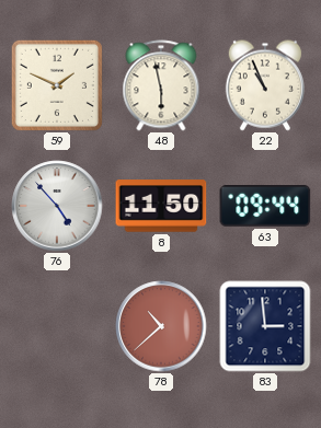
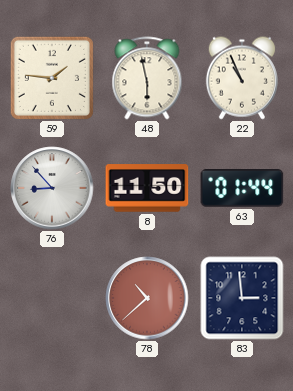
59: 1:49 -> 1:46
76: 4:53 -> 8:53
63: 09:44 -> 01:44
